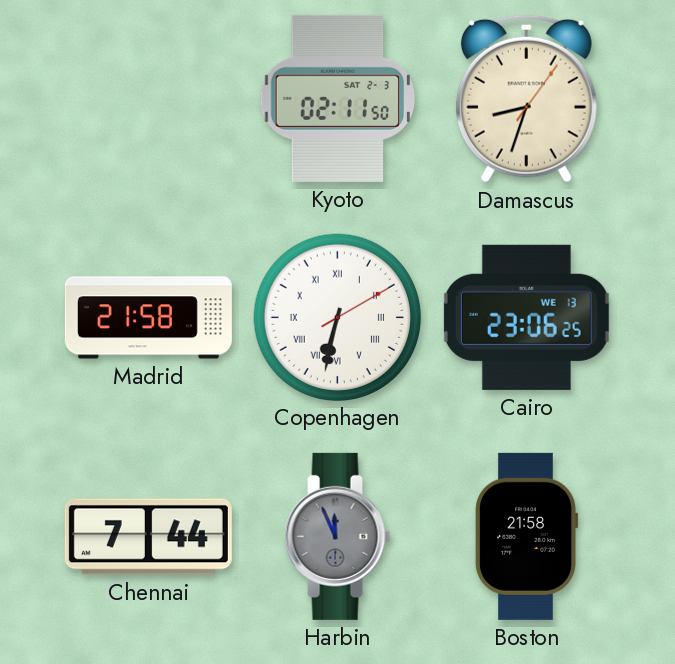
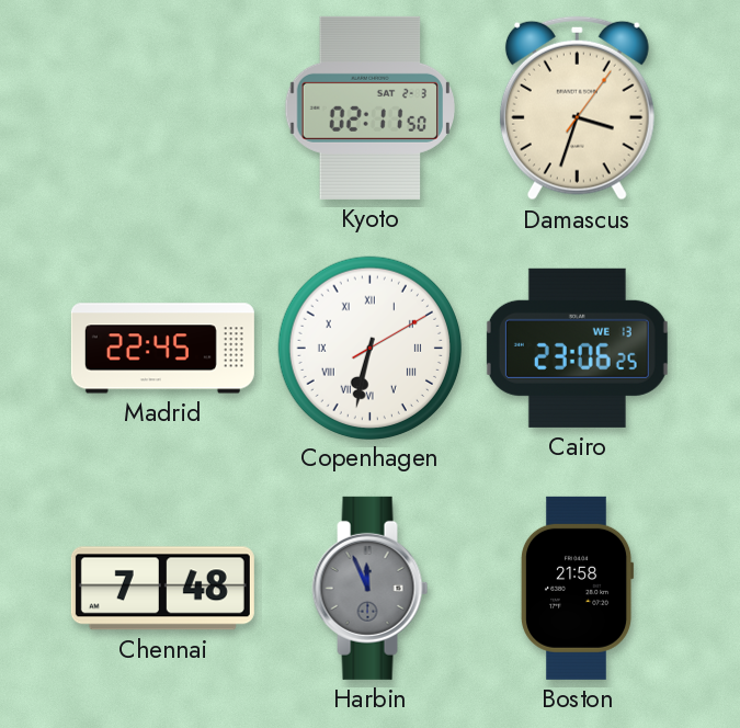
Damascus: 8:33 -> 3:33
Madrid: 21:58 -> 22:45
Chennai: 7:44 -> 7:48
